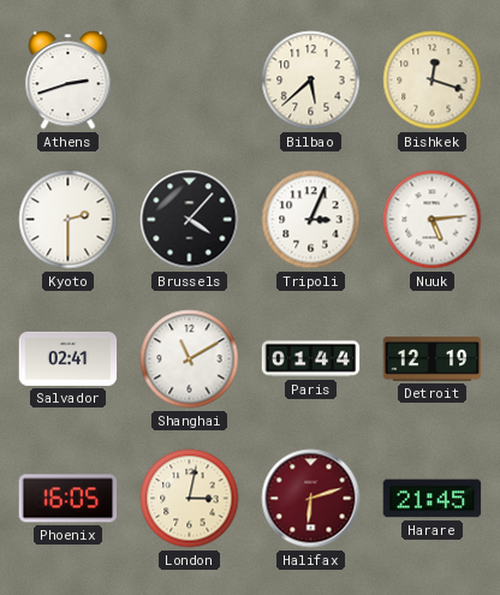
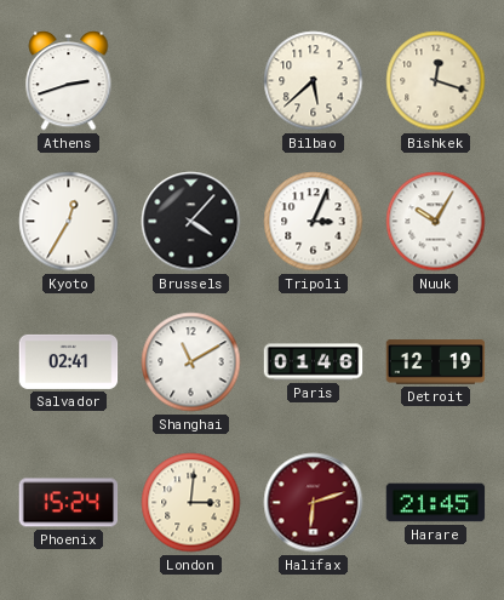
Kyoto: 2:30 -> 12:35
Nuuk: 5:14 -> 10:05
Paris: 01:44 -> 01:46
Phoenix: 16:05 -> 15:24
London: 3:02 -> 3:01
